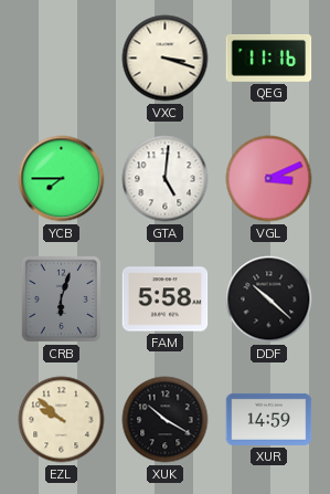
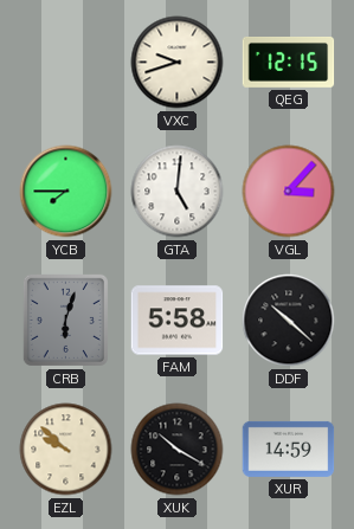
VXC: 3:18 -> 9:42
QEG: 11:16 -> 12:15
VGL: 3:11 -> 3:07
